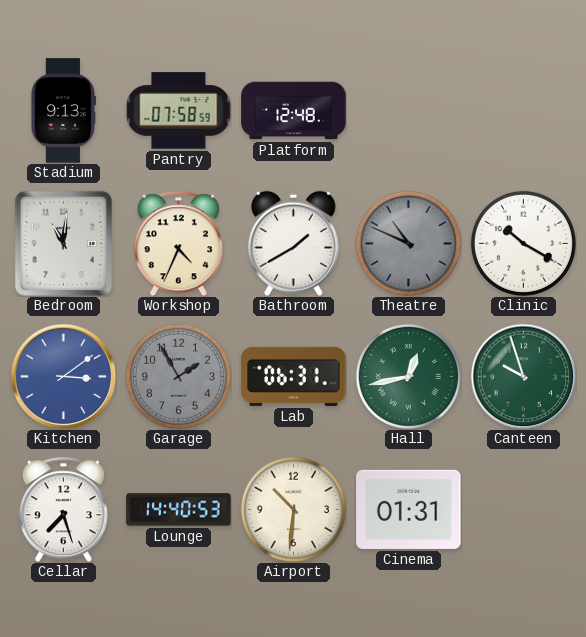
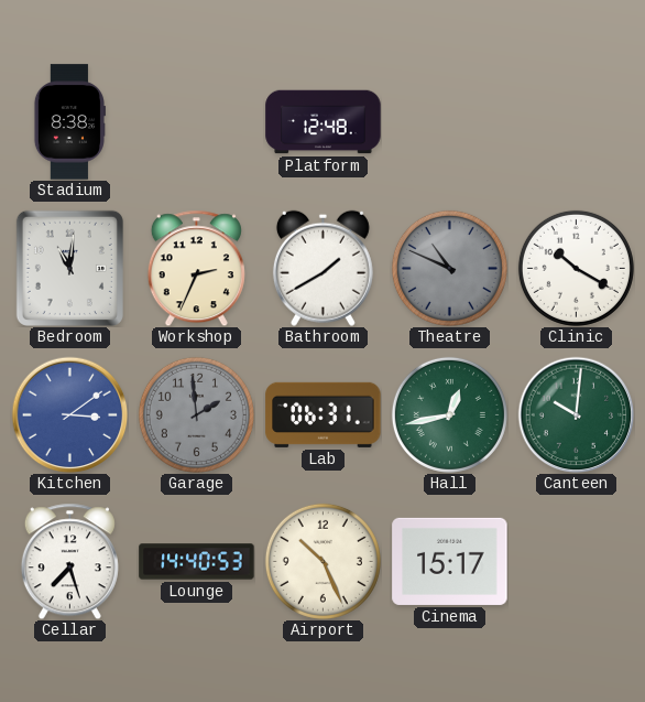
Stadium: 9:13 -> 8:38
Pantry: 07:58 -> none
Workshop: 4:34 -> 2:34
Garage: 1:55 -> 1:59
Canteen: 9:57 -> 10:01
Airport: 10:31 -> 10:26
Cinema: 01:31 -> 15:17
